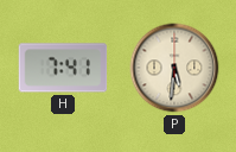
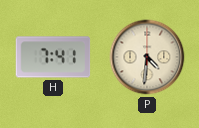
P: 5:31 -> 4:31
